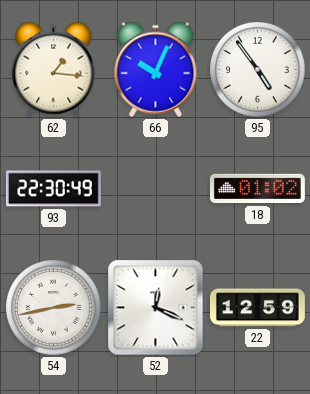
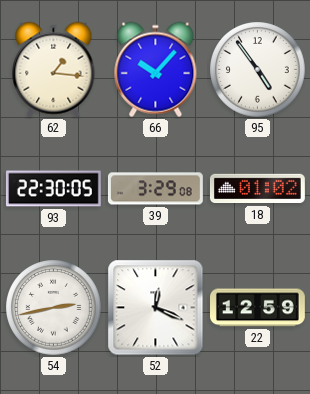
66: 10:04 -> 10:07
93: 22:30:49 -> 22:30:05
39: none -> 3:29
